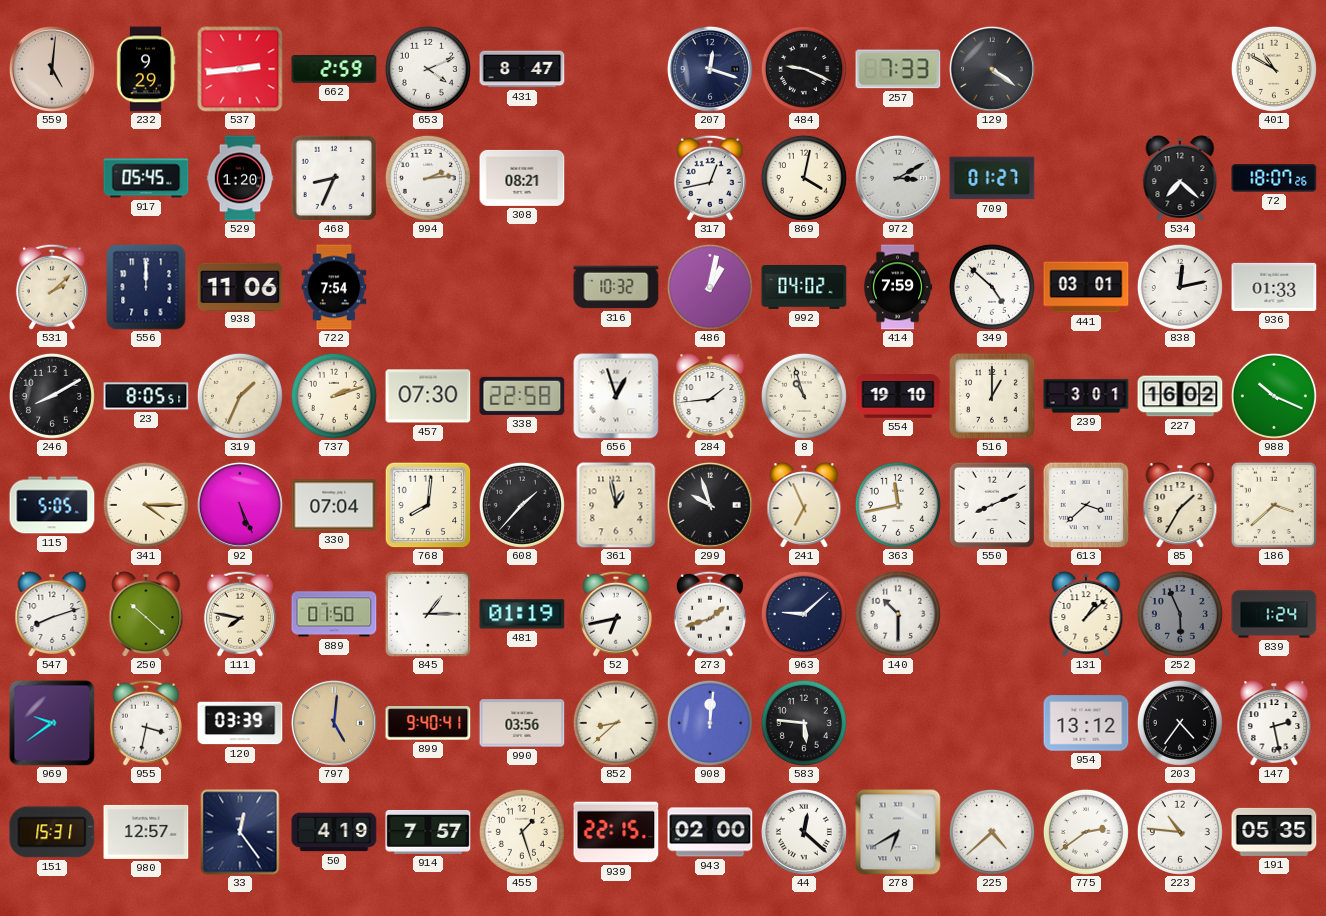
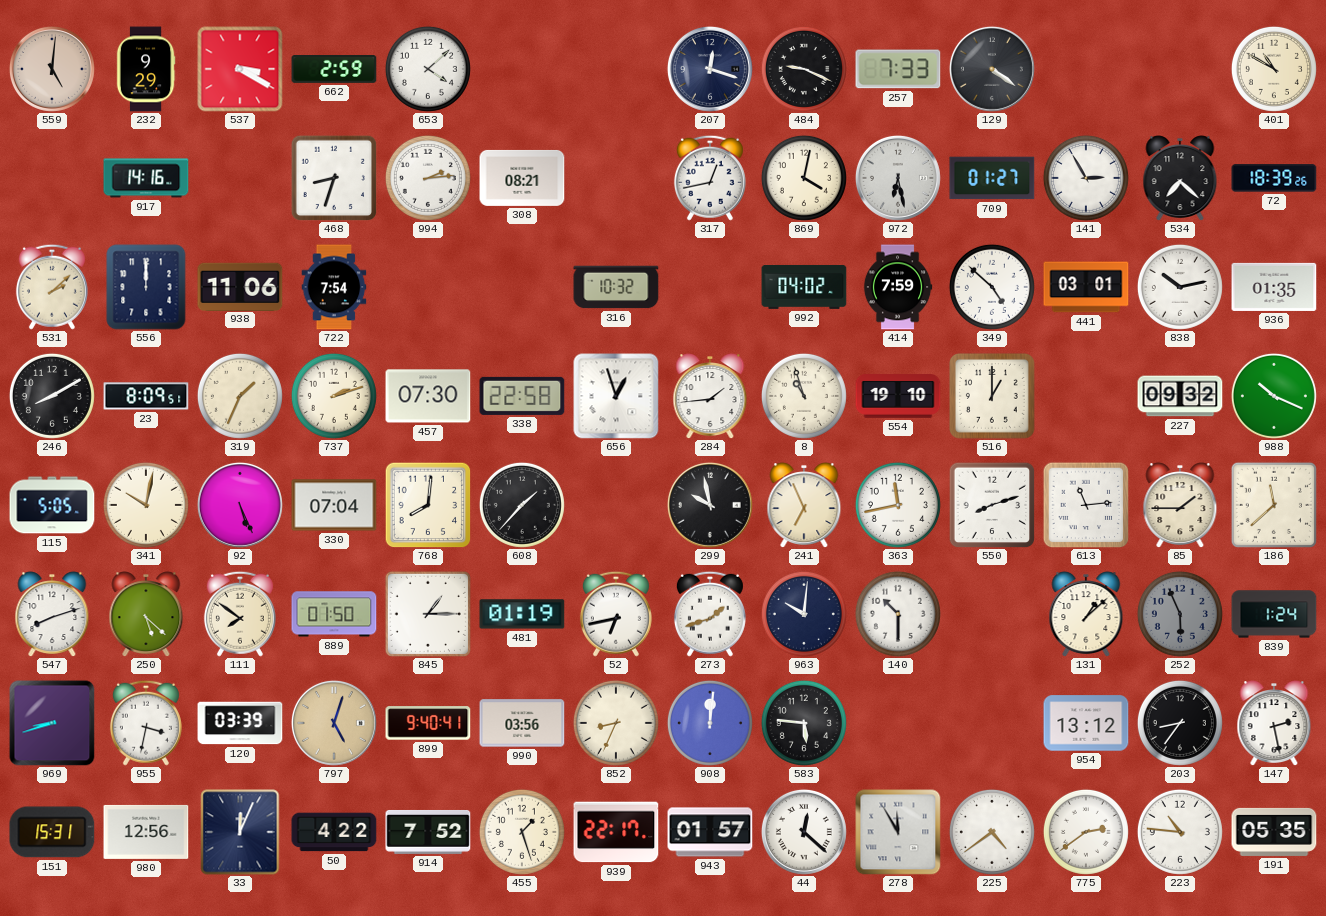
537: 2:44 -> 3:20
653: 4:11 -> 4:08
431: 8:47 -> none
917: 05:45 -> 14:16
529: 1:20 -> none
468: 8:34 -> 8:33
972: 3:10 -> 6:28
141: none -> 2:55
72: 18:07 -> 18:39
486: 1:02 -> none
838: 12:13 -> 10:13
936: 01:33 -> 01:35
23: 8:05 -> 8:09
239: 3:01 -> none
227: 16:02 -> 09:32
341: 4:15 -> 10:02
361: 12:58 -> none
299: 9:57 -> 9:58
550: 8:11 -> 8:12
613: 3:38 -> 11:14
85: 1:35 -> 1:45
186: 3:38 -> 11:38
250: 10:22 -> 5:22
111: 7:47 -> 7:51
963: 9:08 -> 10:01
969: 9:39 -> 8:42
797: 5:01 -> 5:03
852: 8:38 -> 8:34
203: 4:36 -> 8:36
980: 12:57 -> 12:56
33: 12:24 -> 12:04
50: 4:19 -> 4:22
914: 7:57 -> 7:52
939: 22:15 -> 22:17
943: 02:00 -> 01:57
278: 6:40 -> 11:55
225: 4:38 -> 4:39
